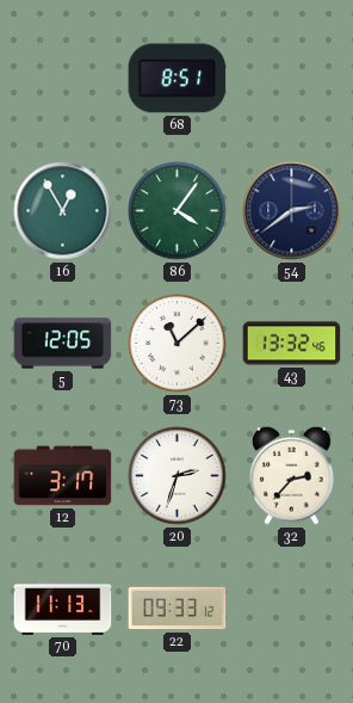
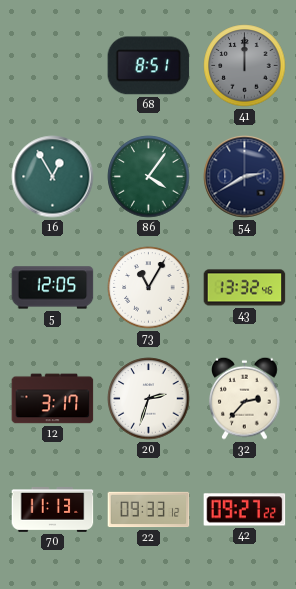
41: none -> 12:00
54: 2:39 -> 2:40
73: 11:08 -> 11:05
42: none -> 09:27
